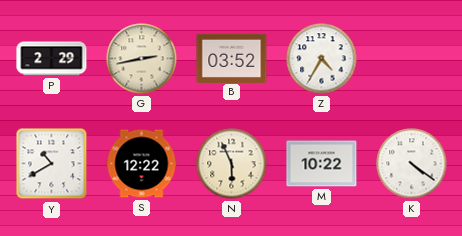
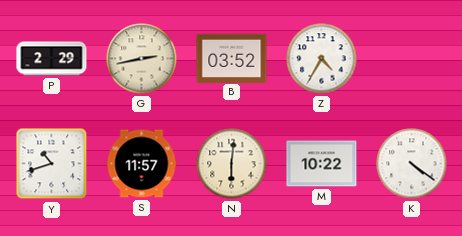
Y: 10:40 -> 10:42
S: 12:22 -> 11:57
N: 5:56 -> 6:01
